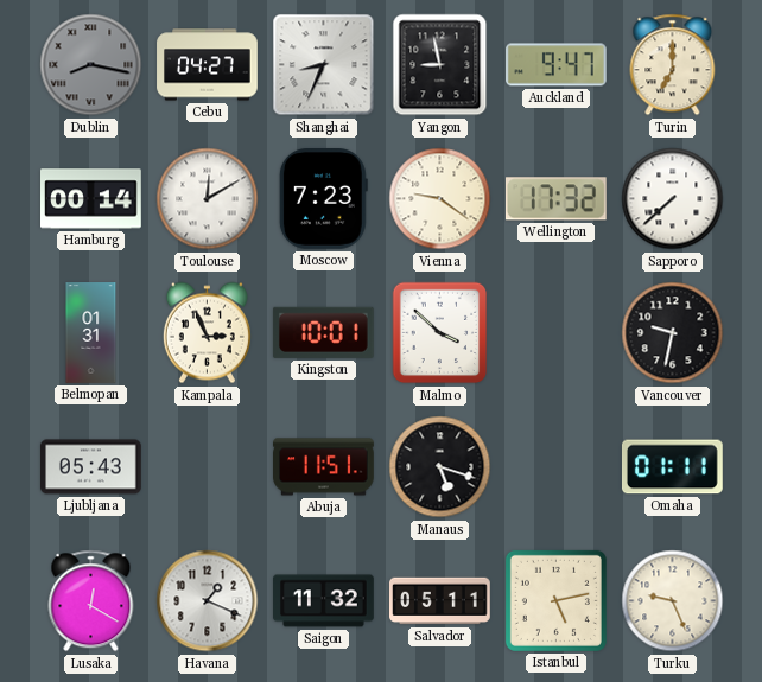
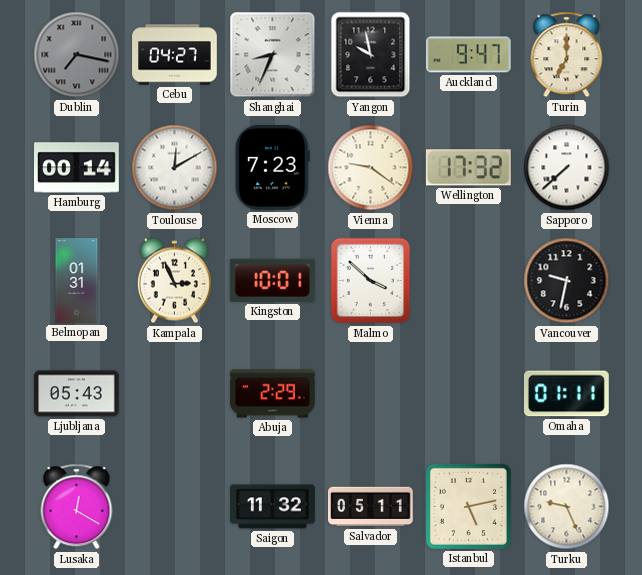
Dublin: 8:17 -> 7:17
Yangon: 8:58 -> 9:58
Abuja: 11:51 -> 2:29
Manaus: 5:18 -> none
Havana: 1:19 -> none
